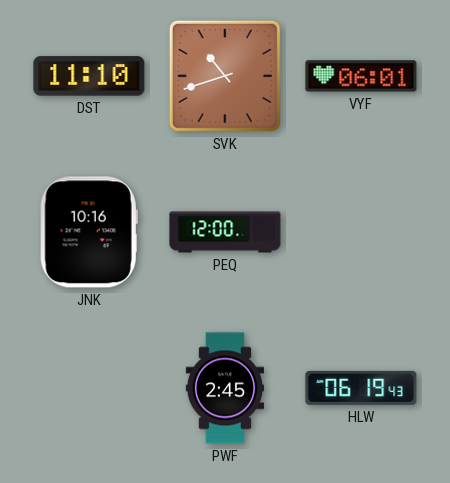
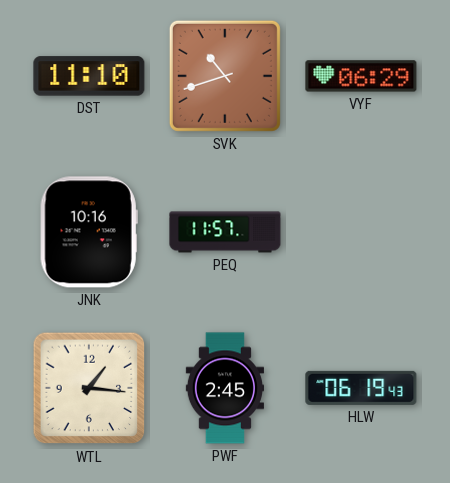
VYF: 06:01 -> 06:29
PEQ: 12:00 -> 11:57
WTL: none -> 1:16
